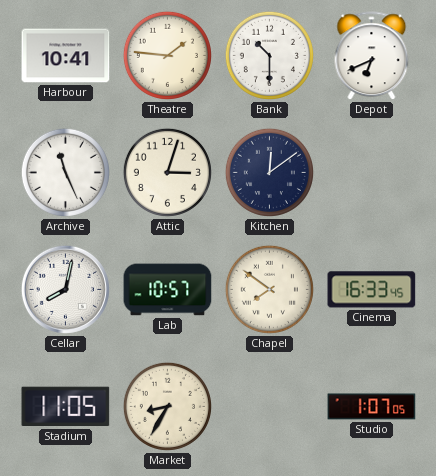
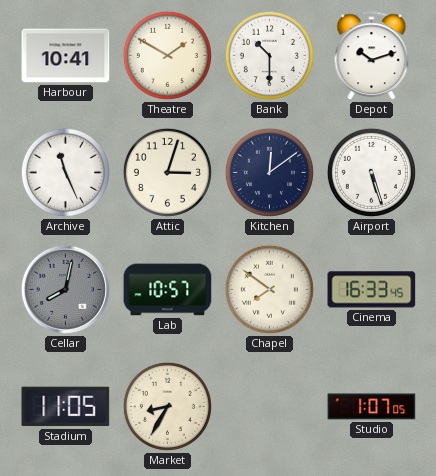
Theatre: 1:46 -> 1:50
Depot: 6:41 -> 10:12
Airport: none -> 5:27
Cellar dial: white -> grey
